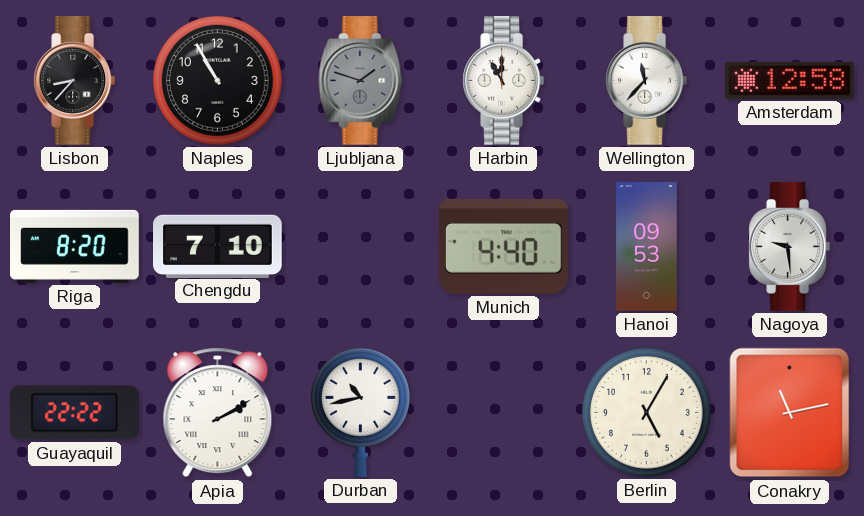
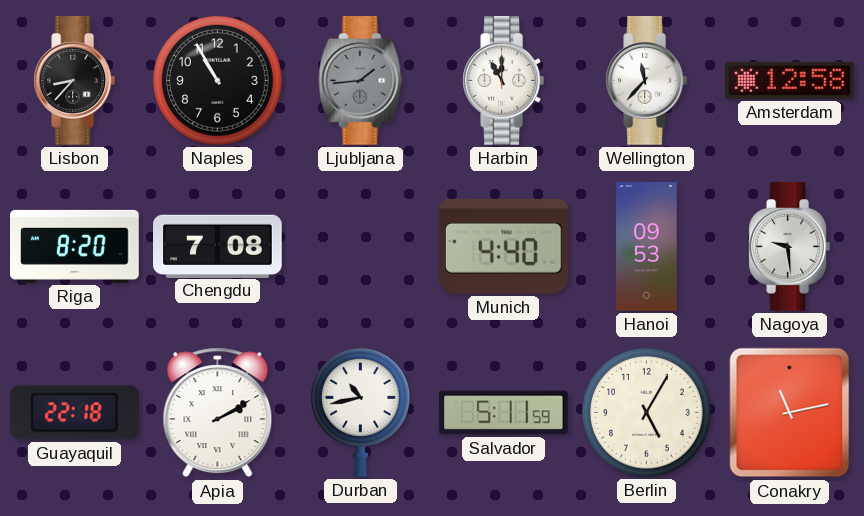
Ljubljana: 1:48 -> 1:44
Chengdu: 7:10 -> 7:08
Guayaquil: 22:22 -> 22:18
Salvador: none -> 5:11
